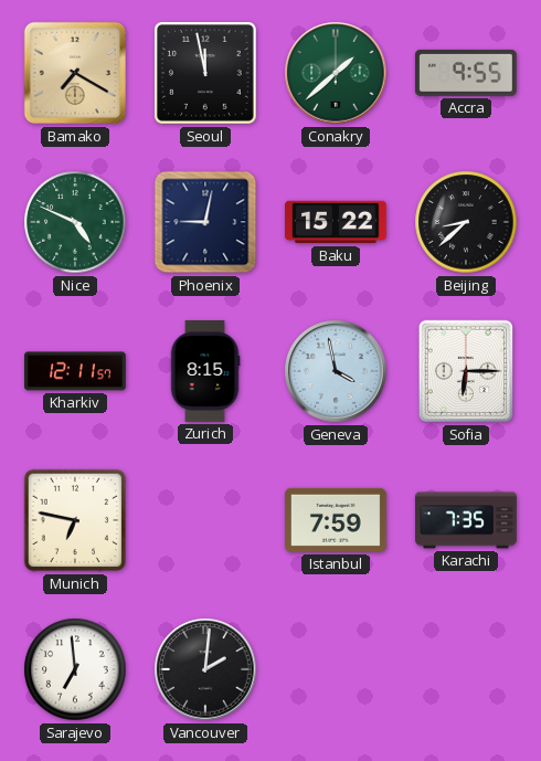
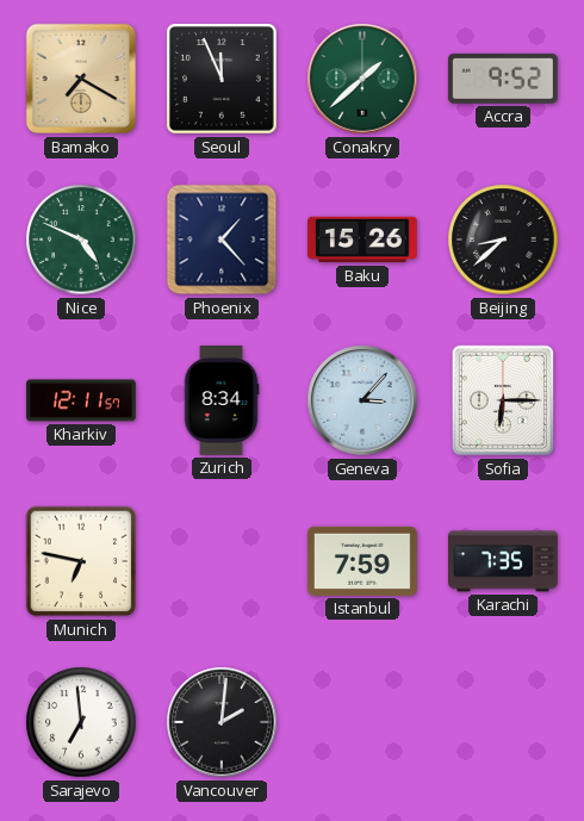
Seoul: 11:58 -> 11:56
Accra: 9:55 -> 9:52
Phoenix: 9:02 -> 1:23
Baku: 15:22 -> 15:26
Zurich: 8:15 -> 8:34
Geneva: 3:58 -> 3:07
